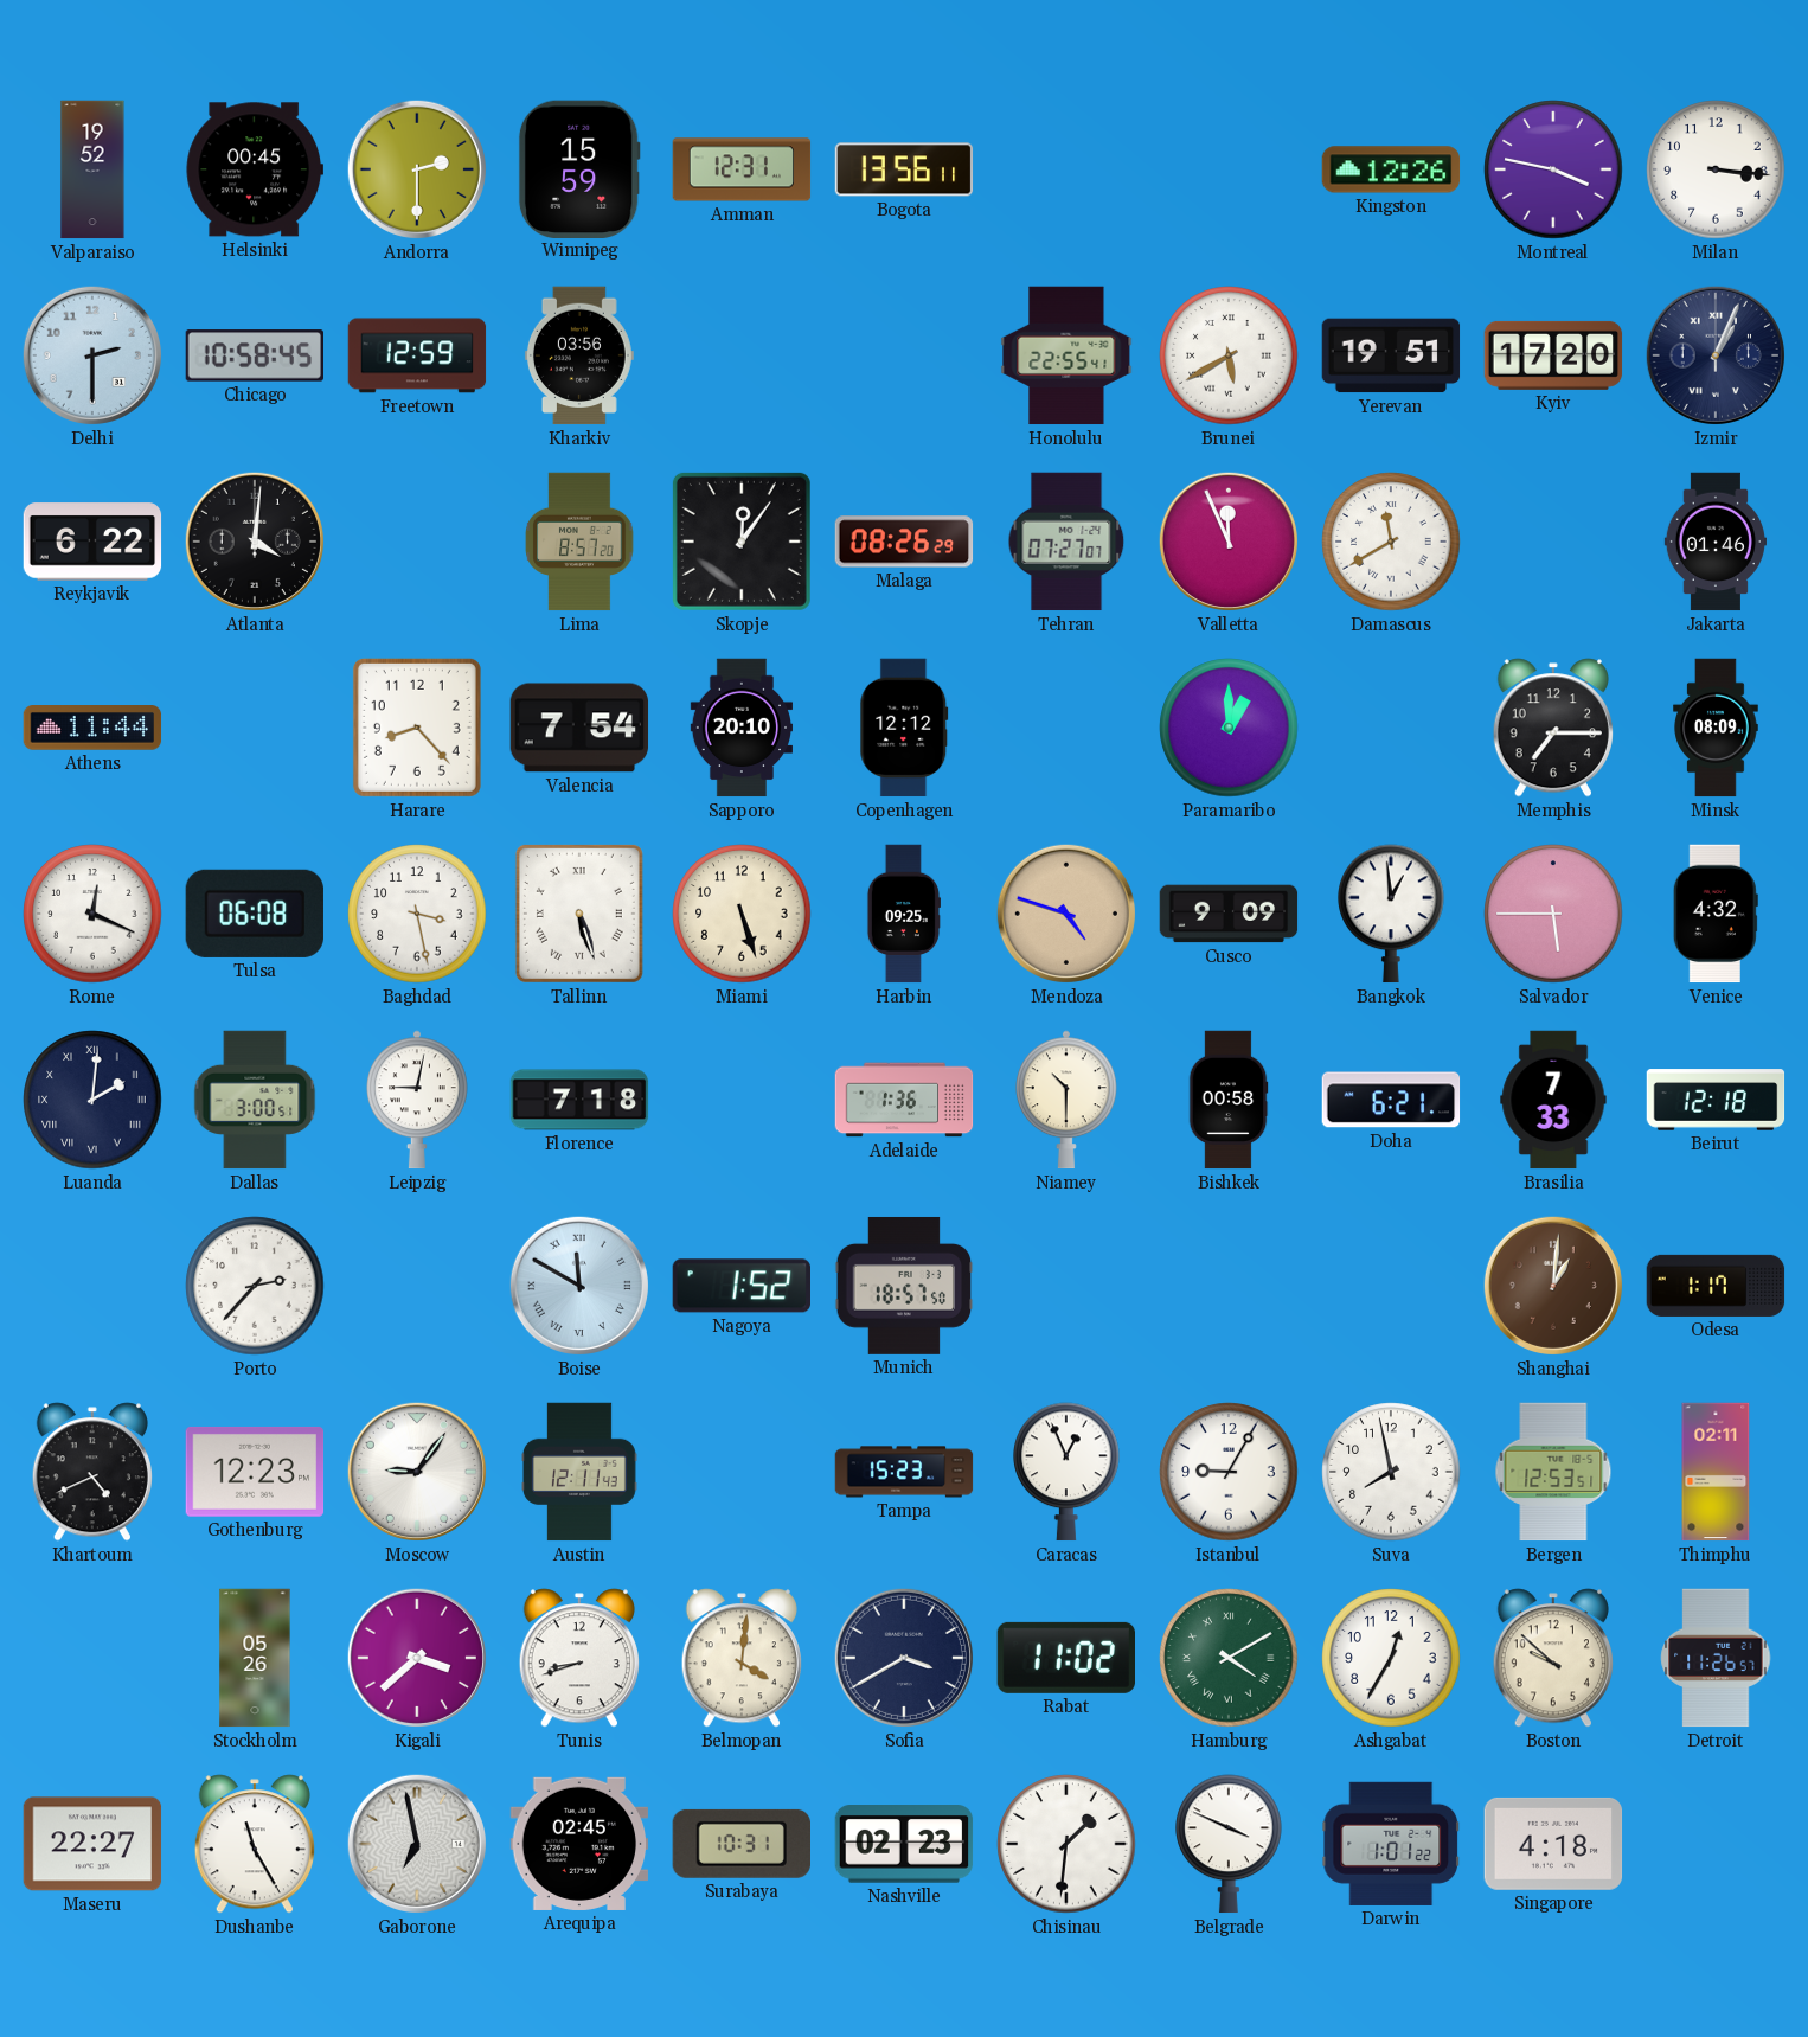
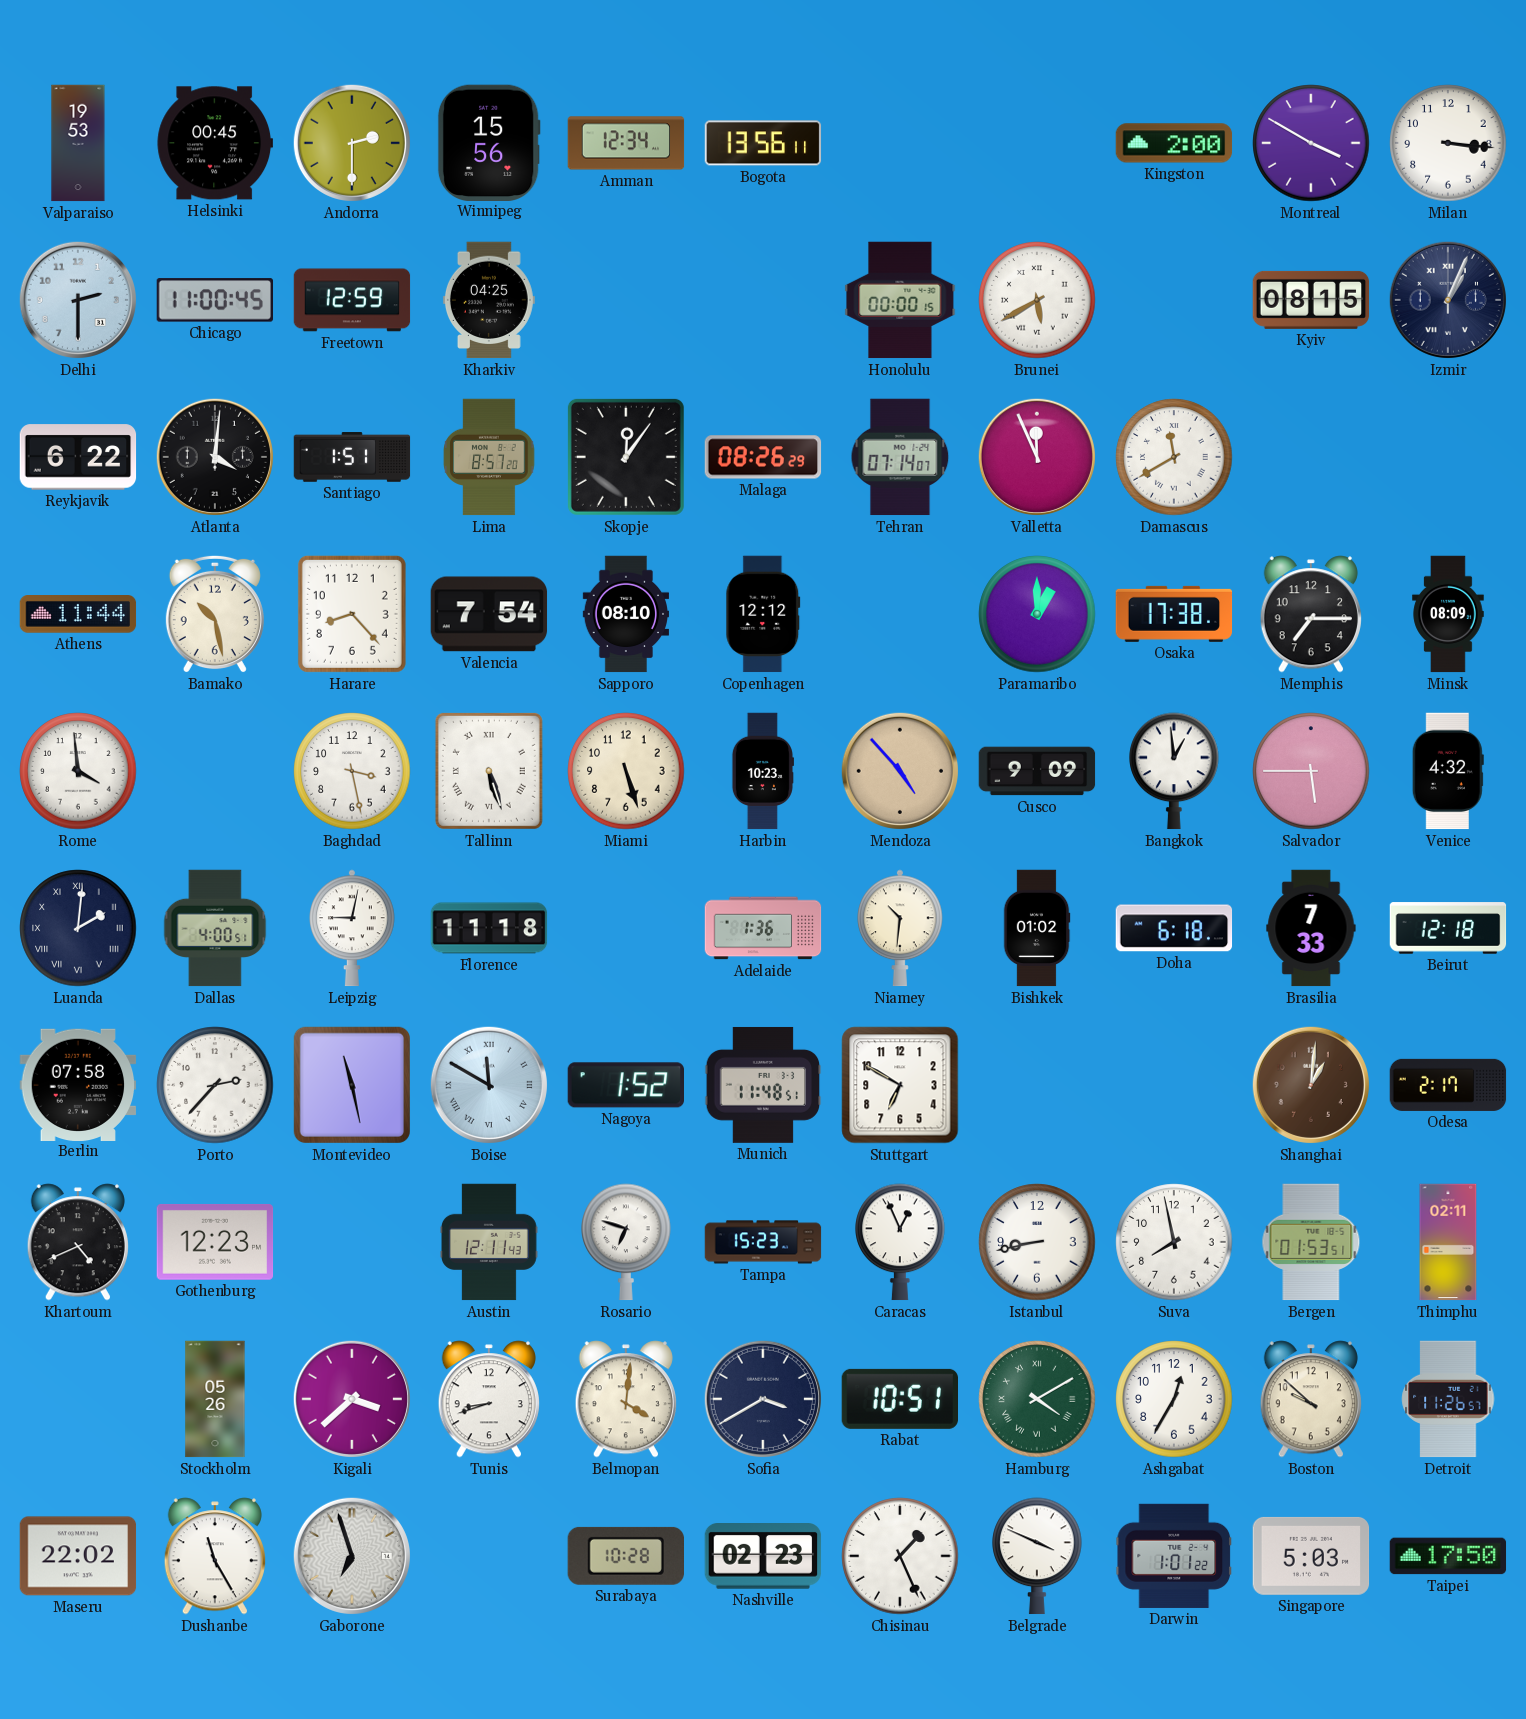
Valparaiso: 19:52 -> 19:53
Winnipeg: 15:59 -> 15:56
Amman: 12:31 -> 12:34
Kingston: 12:26 -> 2:00
Montreal: 3:47 -> 3:50
Chicago: 10:58 -> 11:00
Kharkiv: 03:56 -> 04:25
Honolulu: 22:55 -> 00:00
Yerevan: 19:51 -> none
Kyiv: 17:20 -> 08:15
Santiago: none -> 1:51
Tehran: 07:27 -> 07:14
Jakarta: 01:46 -> none
Bamako: none -> 10:28
Sapporo: 20:10 -> 08:10
Osaka: none -> 17:38
Rome: 12:19 -> 3:59
Tulsa: 06:08 -> none
Harbin: 09:25 -> 10:23
Mendoza: 4:48 -> 4:53
Dallas: 3:00 -> 4:00
Florence: 7:18 -> 11:18
Niamey: 10:30 -> 10:31
Bishkek: 00:58 -> 01:02
Doha: 6:21 -> 6:18
Berlin: none -> 07:58
Montevideo: none -> 11:28
Munich: 18:57 -> 11:48
Stuttgart: none -> 6:50
Odesa: 1:17 -> 2:17
Moscow: 9:06 -> none
Rosario: none -> 6:48
Istanbul: 9:05 -> 8:43
Bergen: 12:53 -> 01:53
Rabat: 11:02 -> 10:51
Maseru: 22:27 -> 22:02
Gaborone: 6:58 -> 6:57
Arequipa: 02:45 -> none
Surabaya: 10:31 -> 10:28
Chisinau: 1:31 -> 1:26
Singapore: 4:18 -> 5:03
Taipei: none -> 17:50
